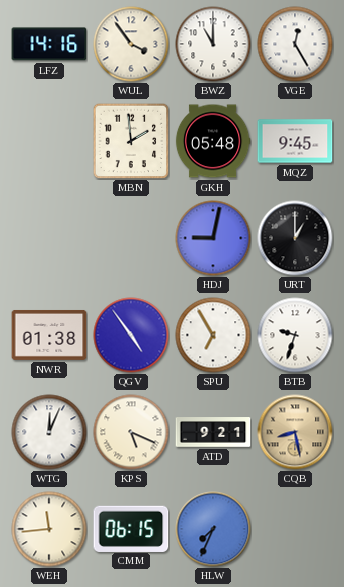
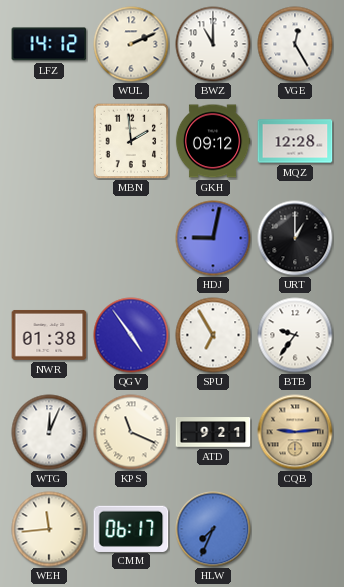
LFZ: 14:16 -> 14:12
WUL: 3:54 -> 2:11
GKH: 05:48 -> 09:12
MQZ: 9:45 -> 12:28
BTB: 9:33 -> 9:36
KPS: 5:19 -> 11:19
CQB: 8:28 -> 9:14
CMM: 06:15 -> 06:17
